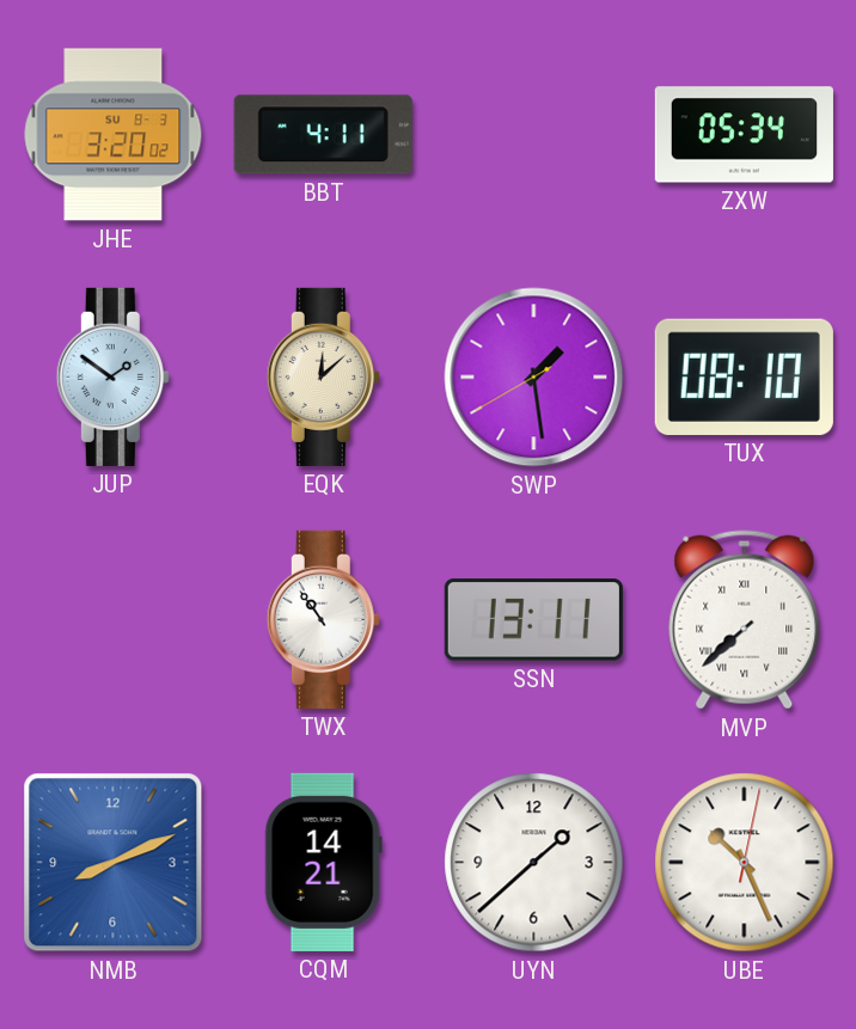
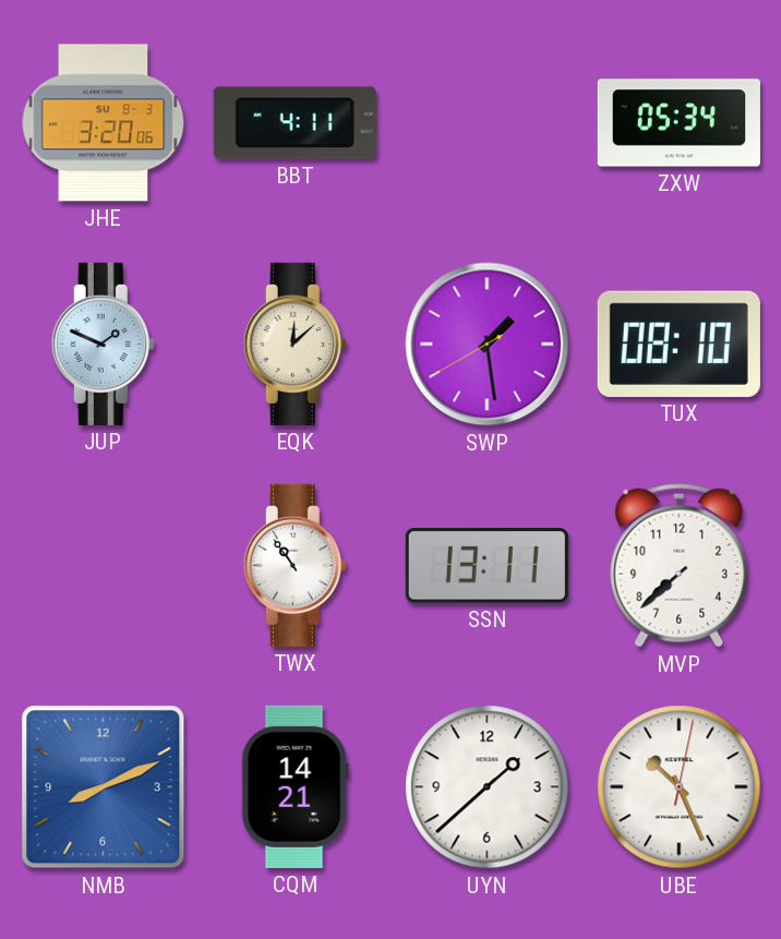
JHE: 3:20:02 -> 3:20:06
JUP: 1:51 -> 1:49
MVP numerals: Roman -> Arabic
